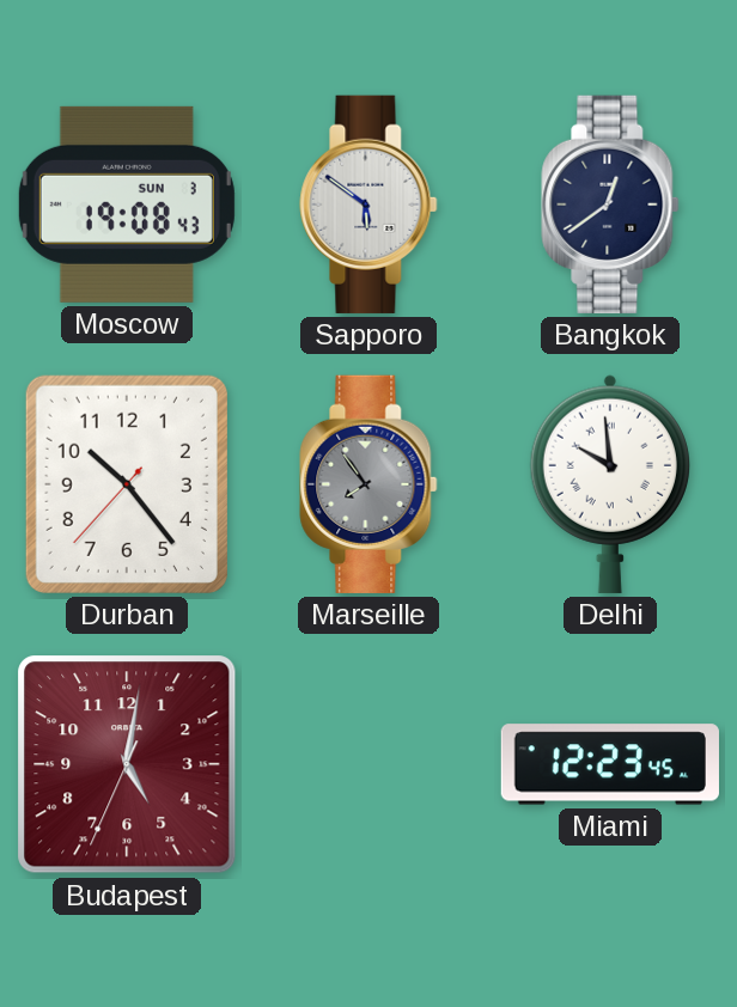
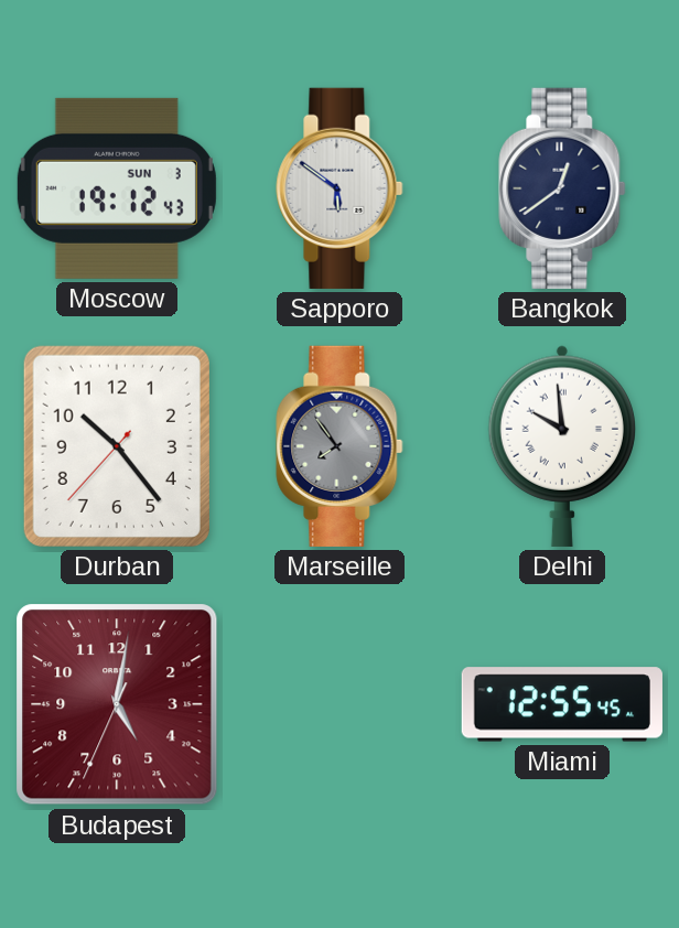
Moscow: 19:08 -> 19:12
Miami: 12:23 -> 12:55
